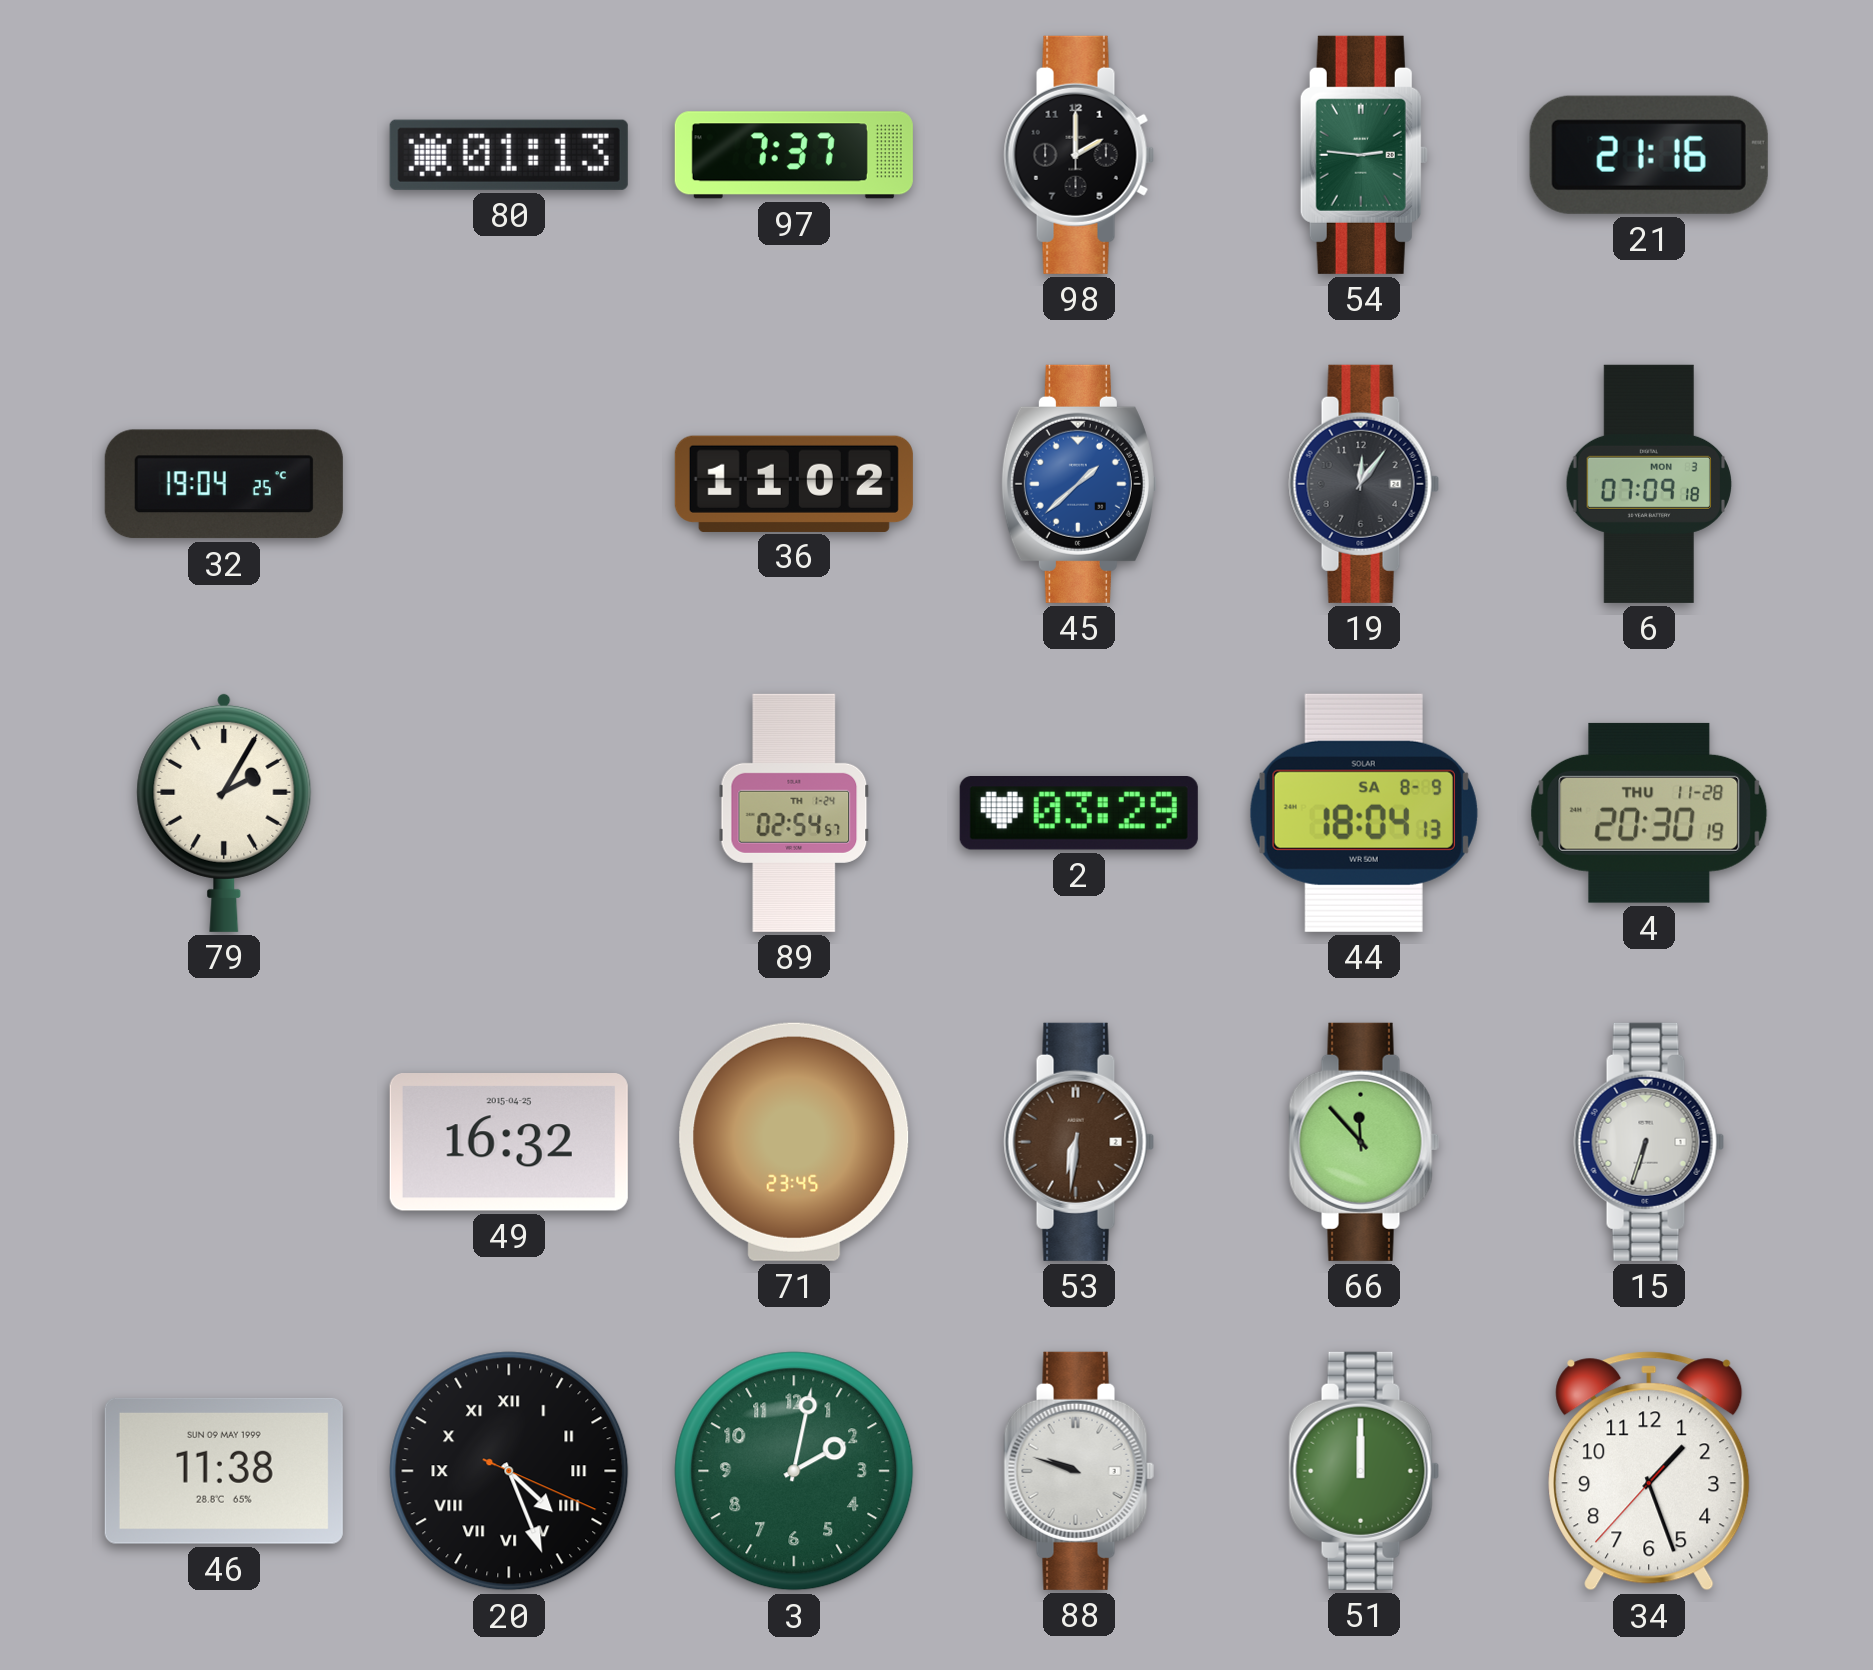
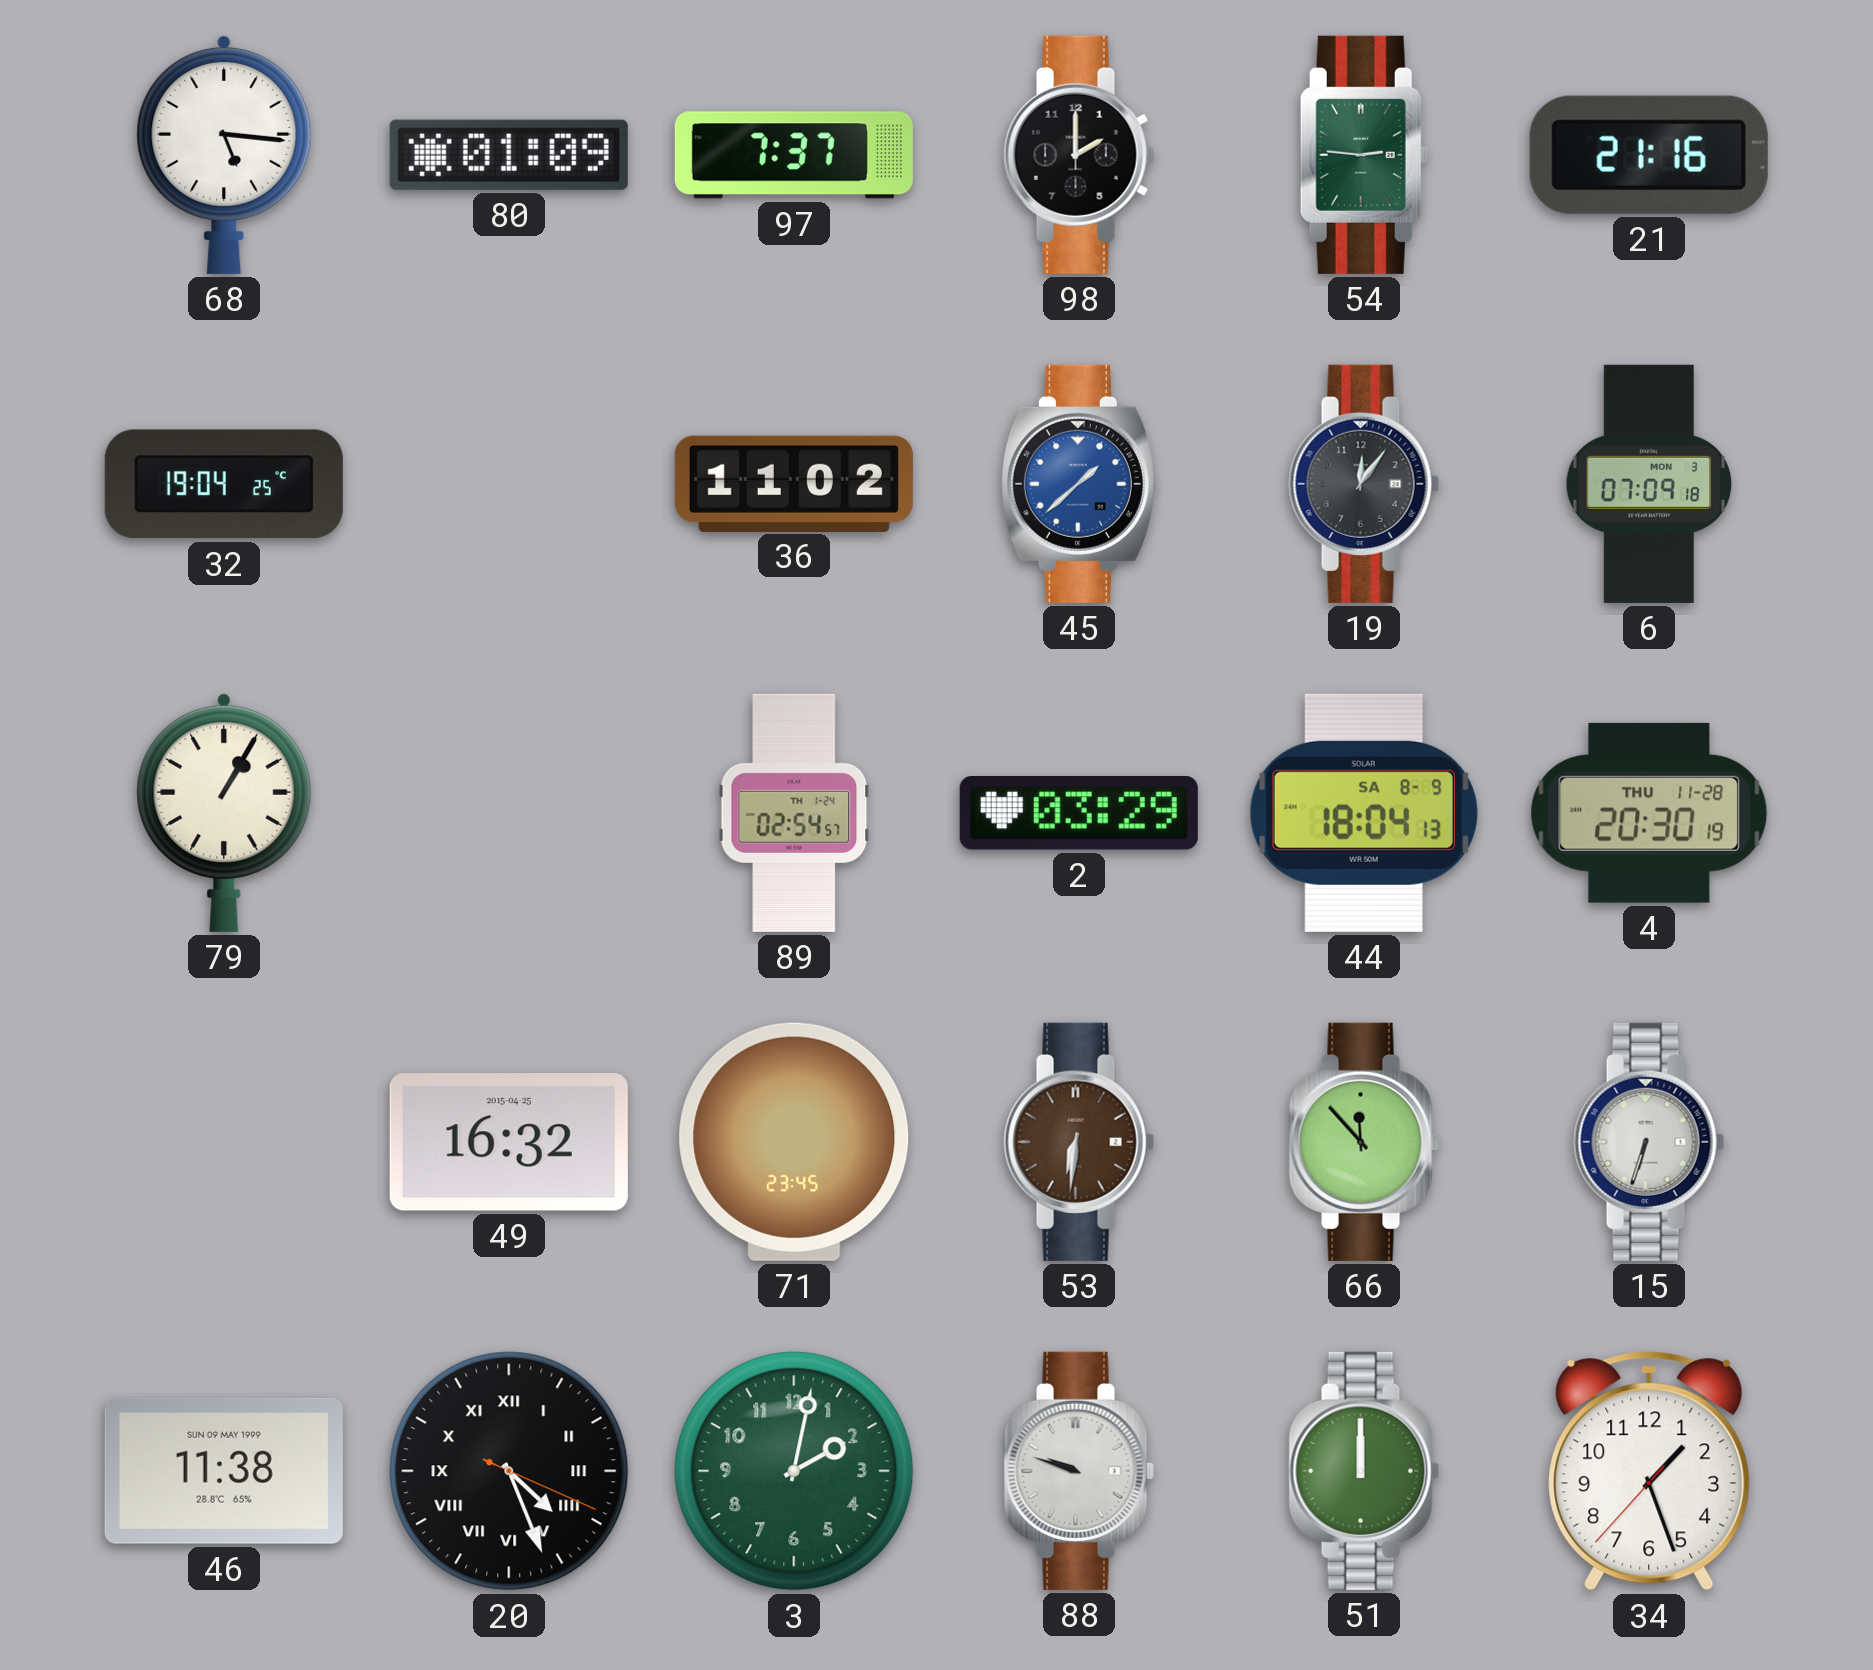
68: none -> 5:16
80: 01:13 -> 01:09
79: 2:05 -> 1:05
